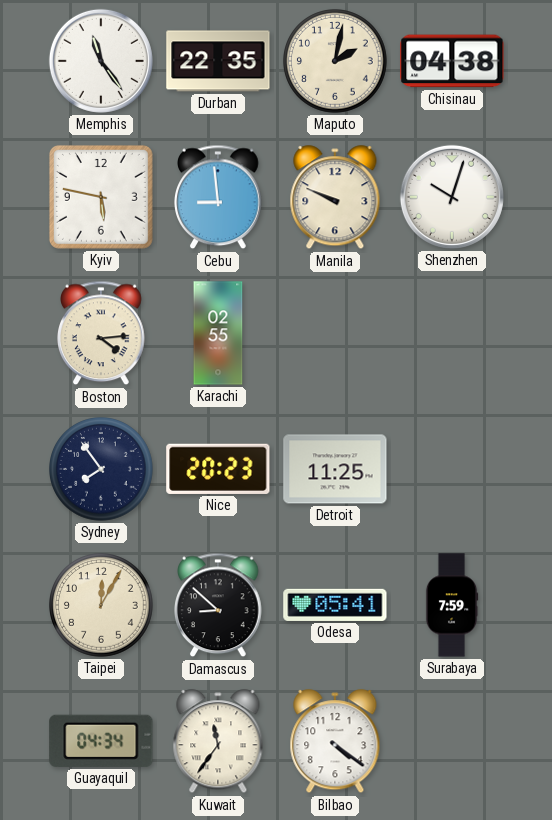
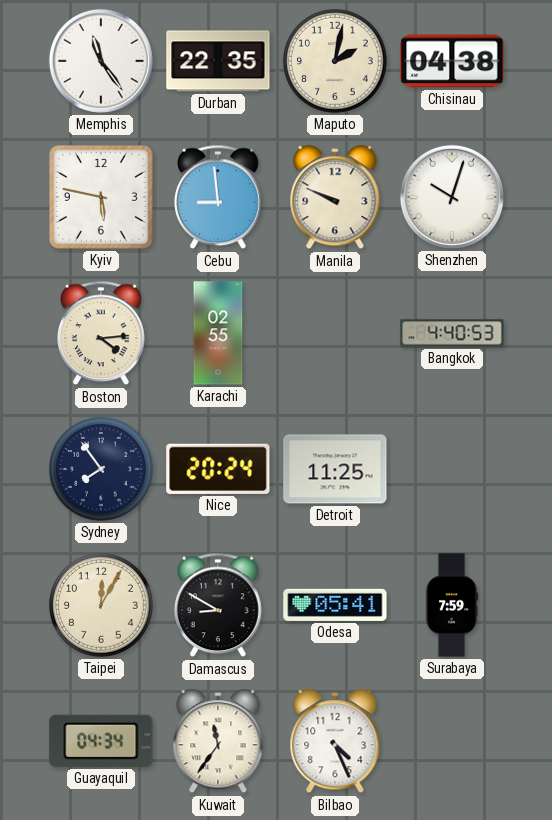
Bangkok: none -> 4:40
Nice: 20:23 -> 20:24
Damascus: 8:52 -> 8:50
Bilbao: 4:21 -> 4:26
